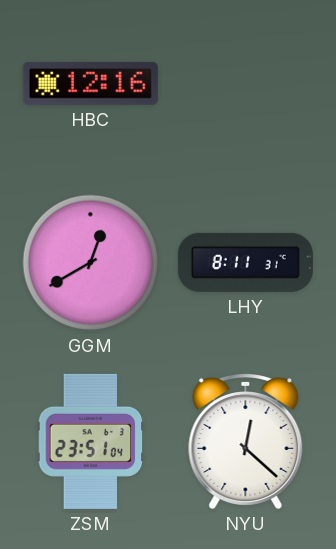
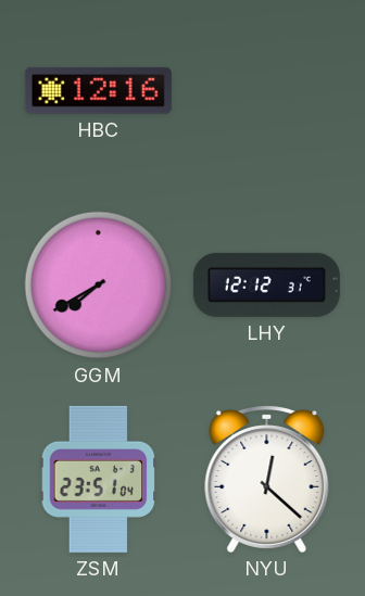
GGM: 12:40 -> 7:40
LHY: 8:11 -> 12:12
